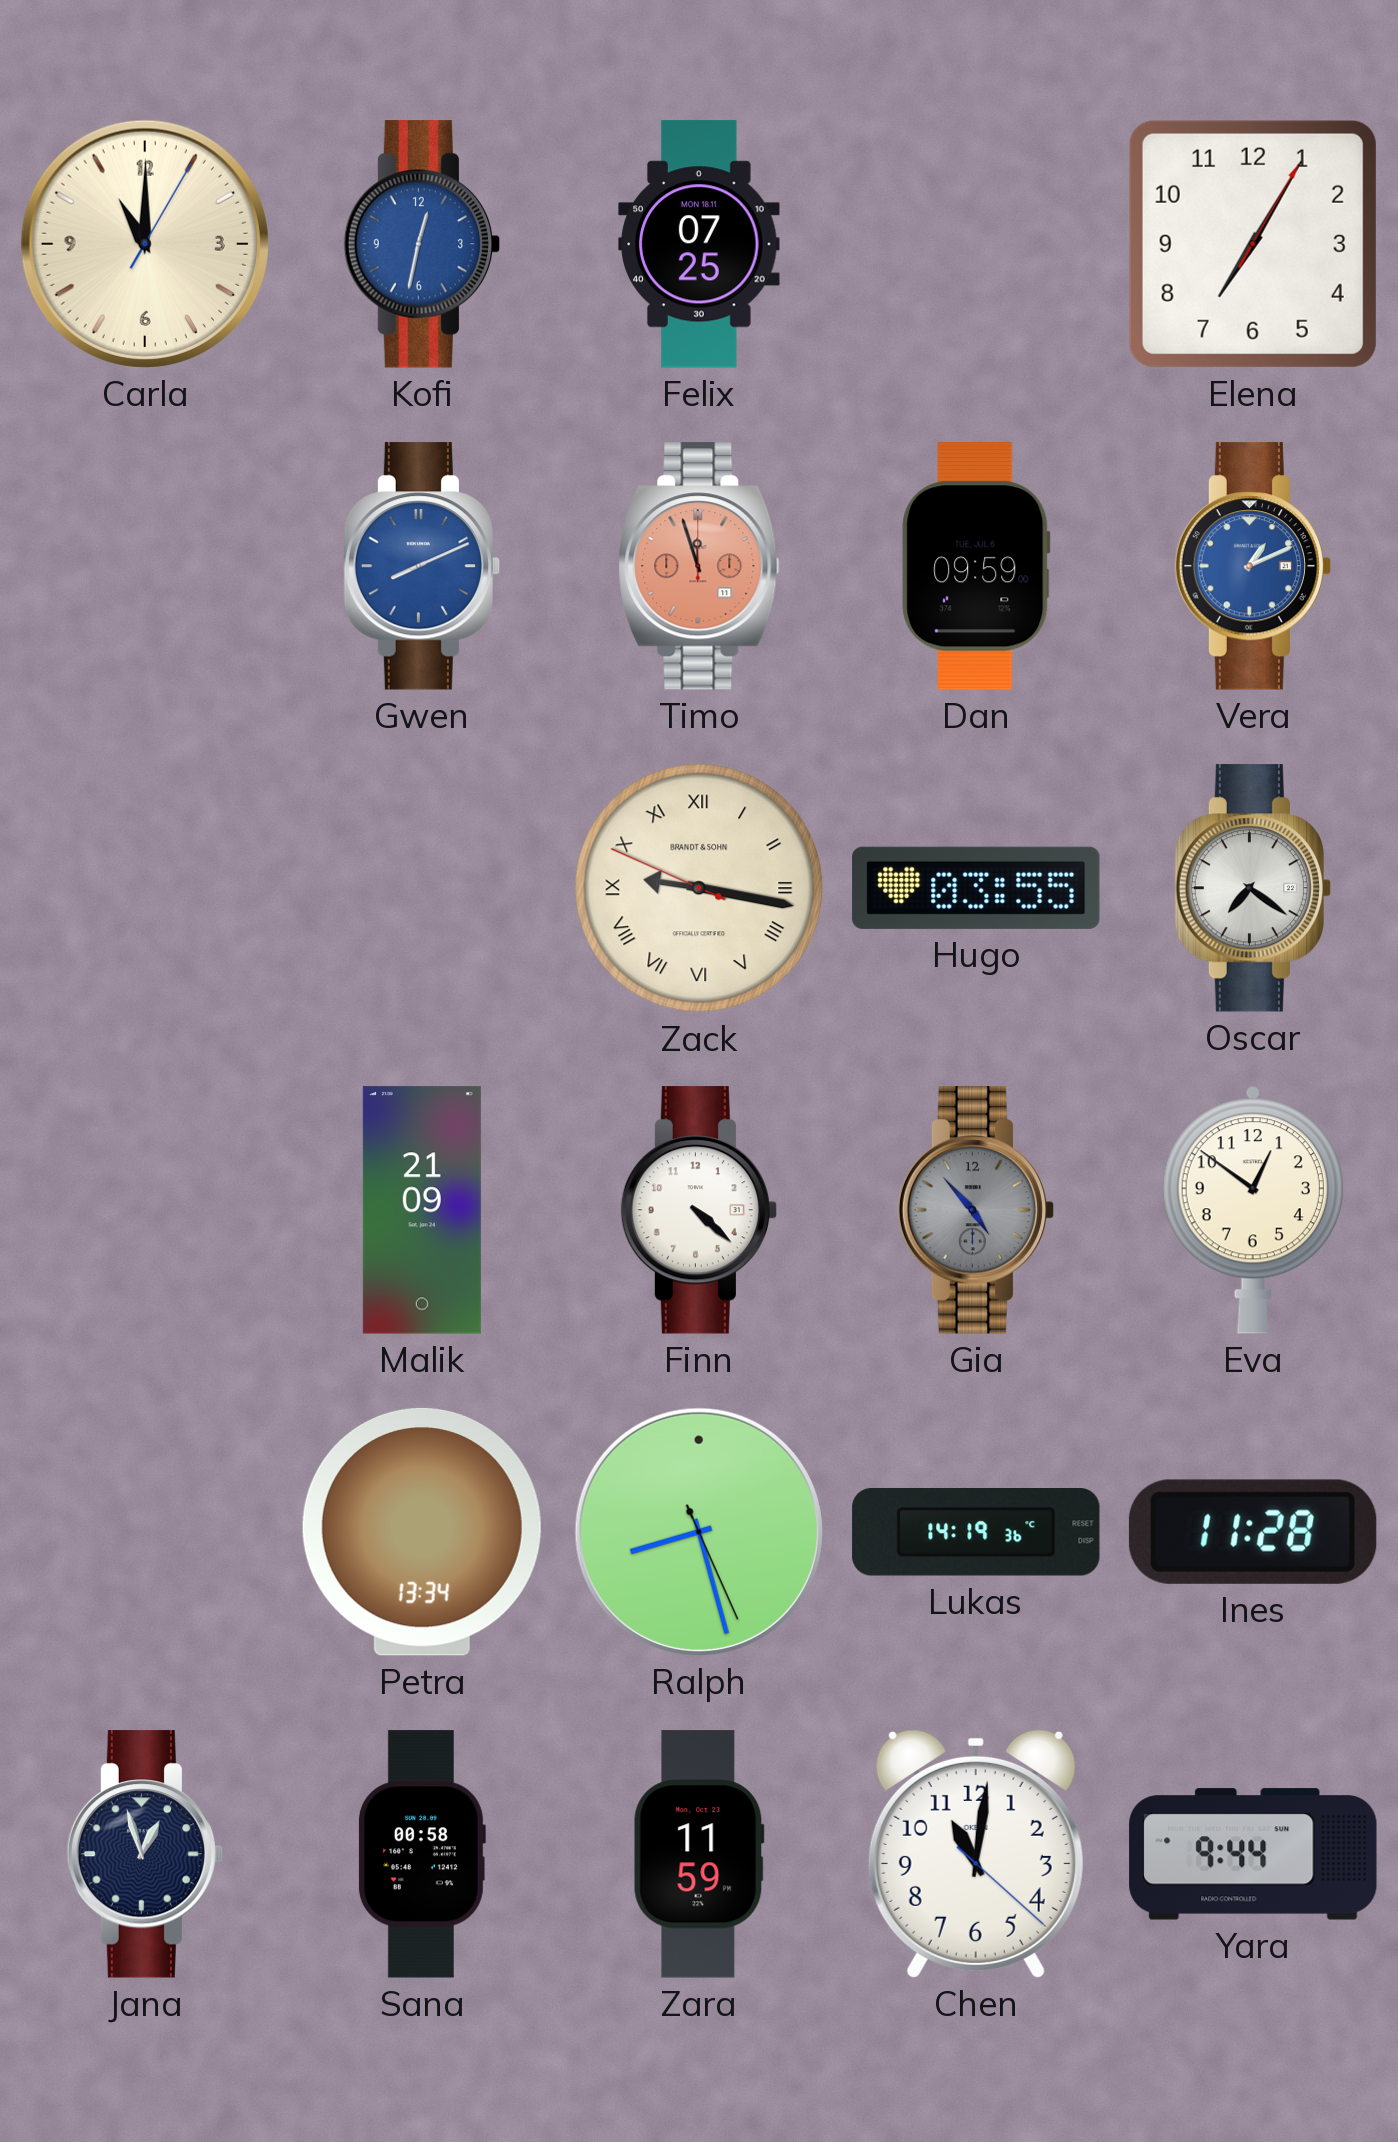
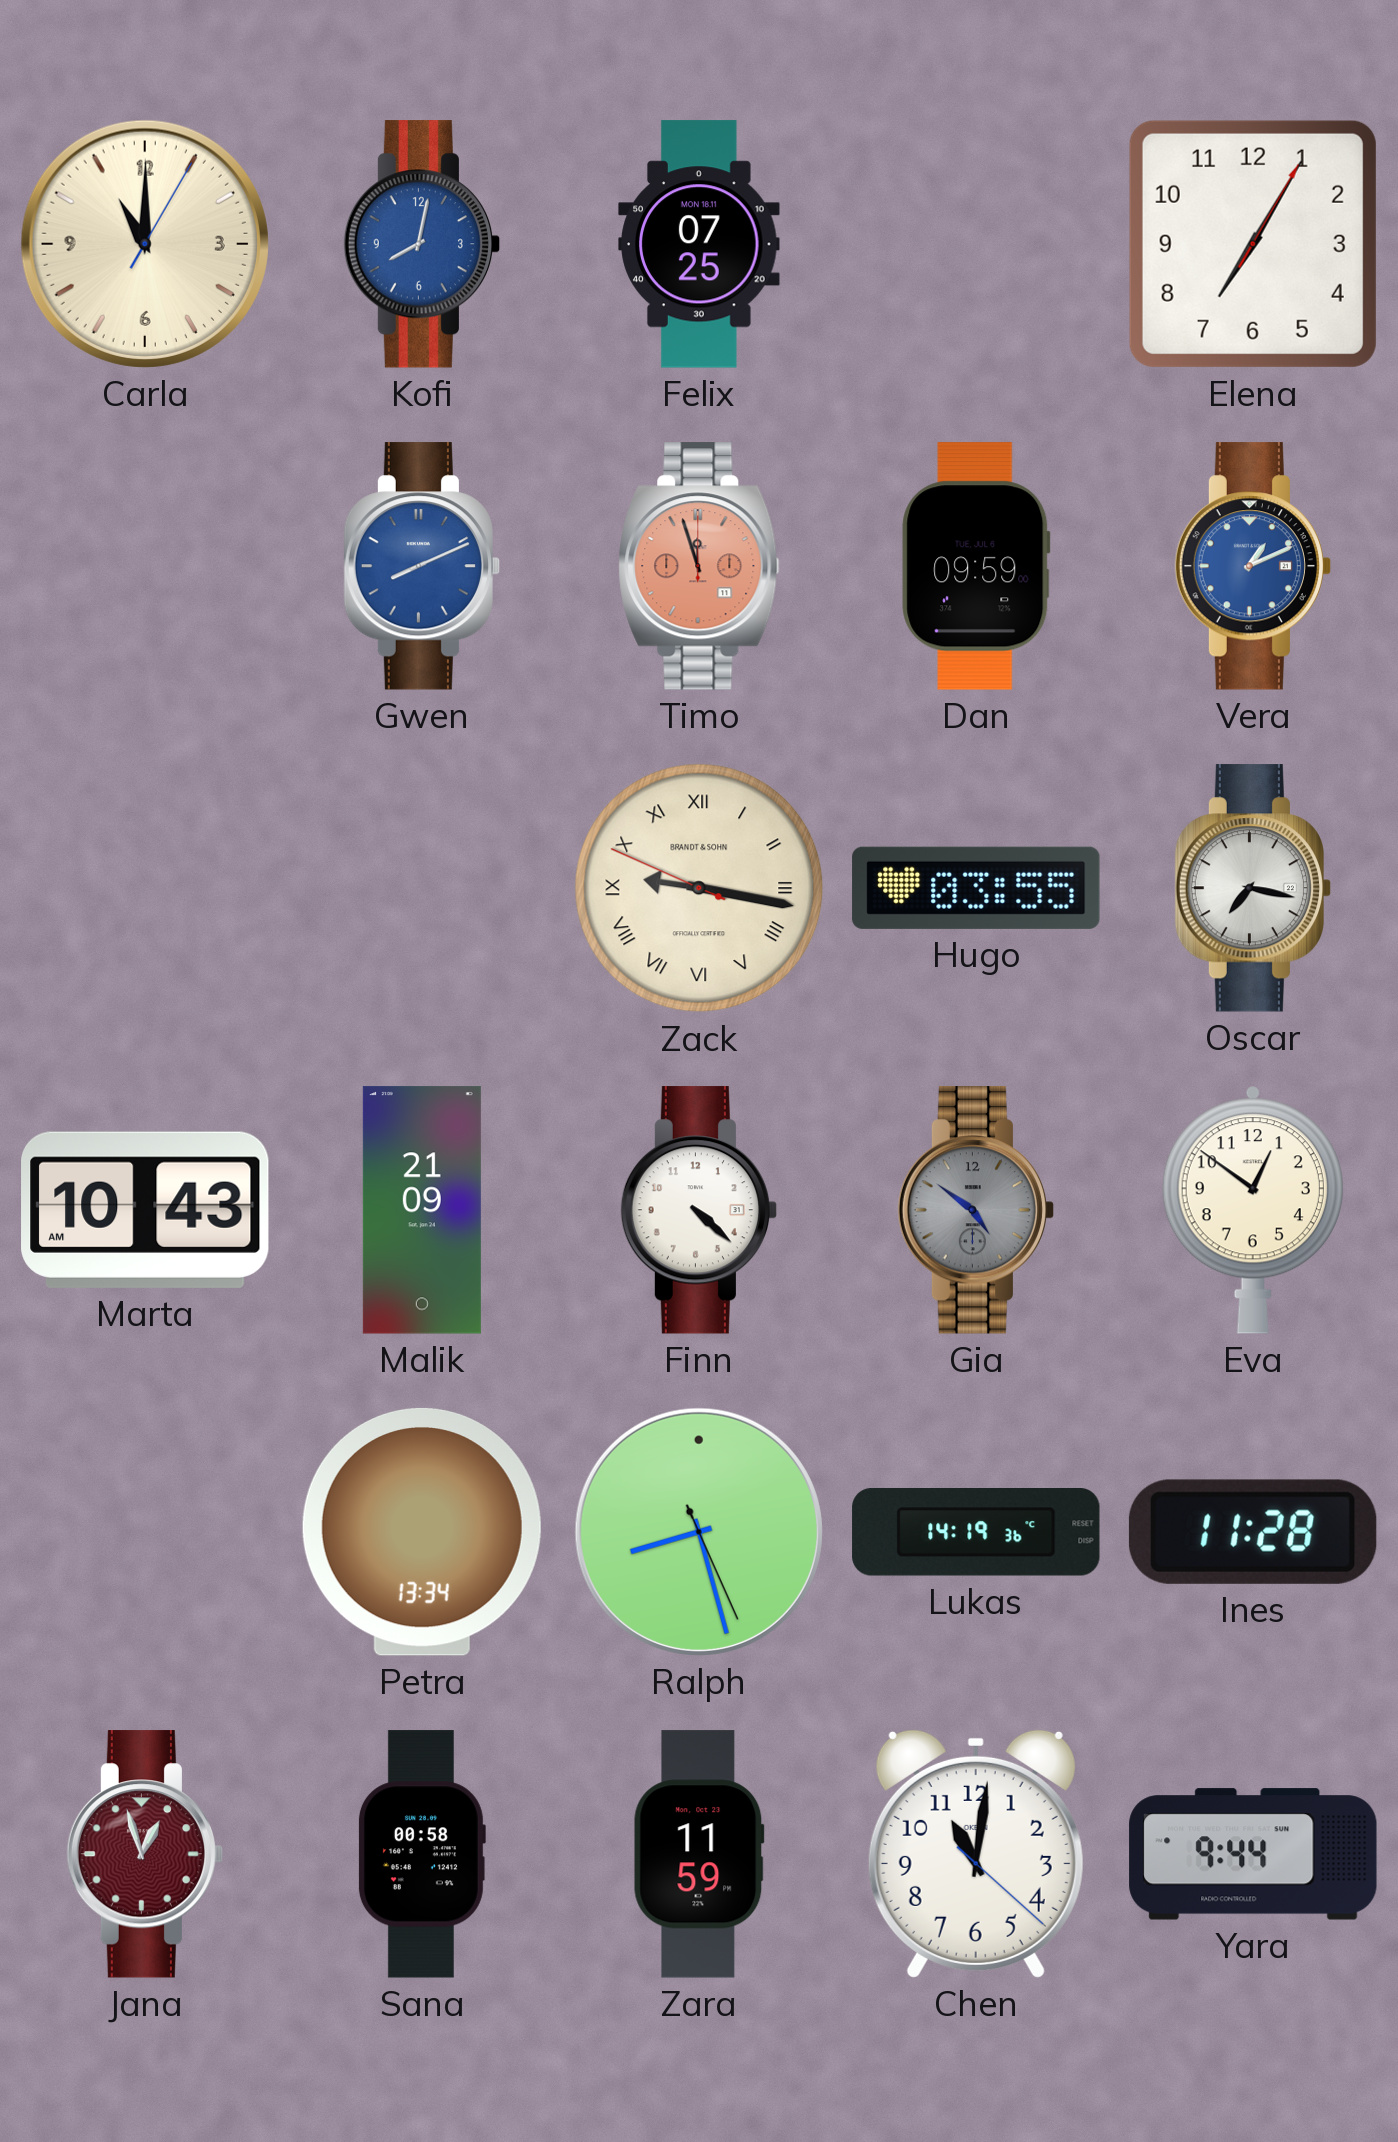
Kofi: 12:32 -> 8:02
Oscar: 7:21 -> 7:17
Marta: none -> 10:43
Gia: 4:53 -> 4:51
Jana dial: navy -> burgundy
